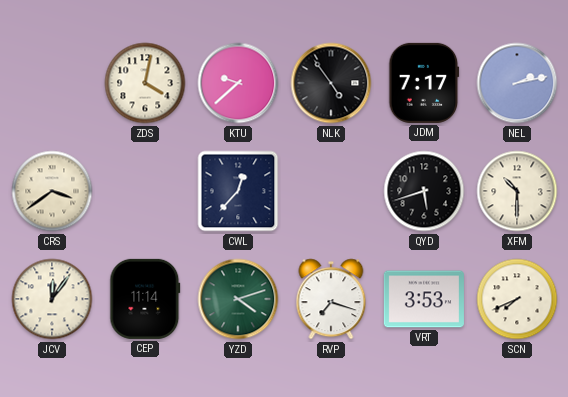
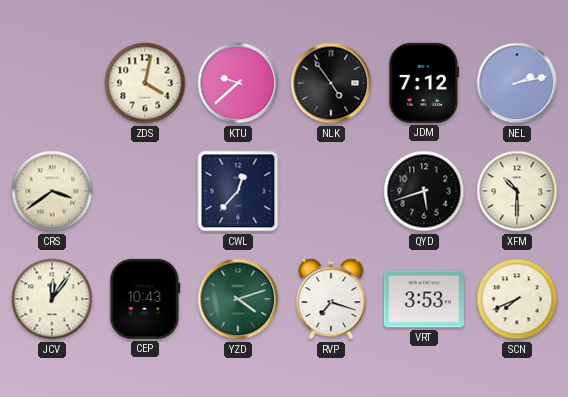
JDM: 7:17 -> 7:12
CEP: 11:14 -> 10:43
